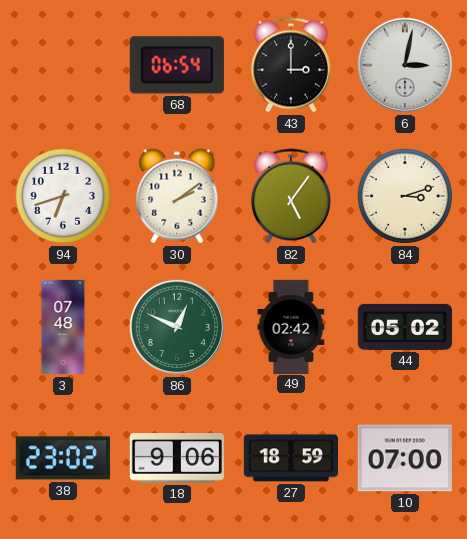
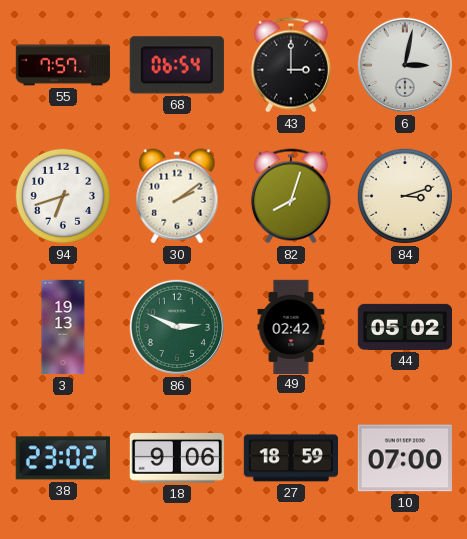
55: none -> 7:57
82: 5:06 -> 8:03
3: 07:48 -> 19:13
86: 12:49 -> 2:49
